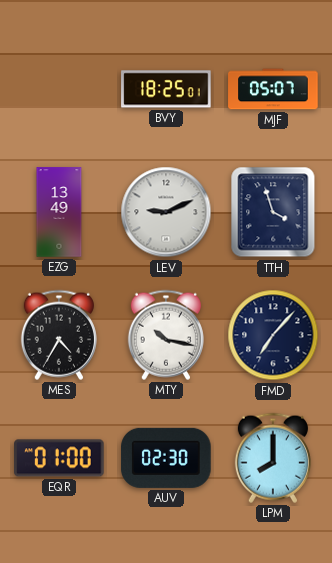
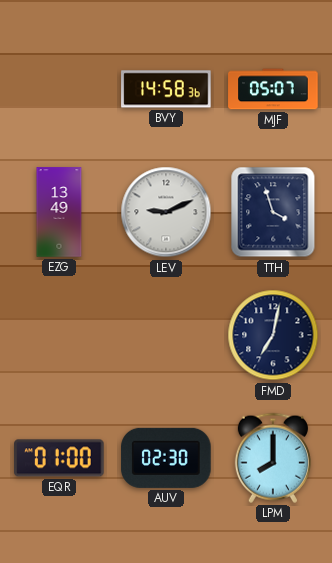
BVY: 18:25 -> 14:58
MES: 4:35 -> none
MTY: 10:17 -> none
FMD: 7:07 -> 7:02
